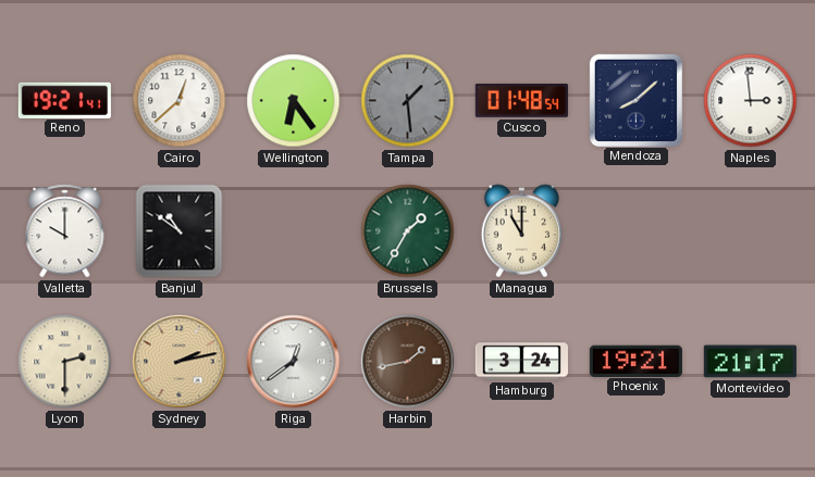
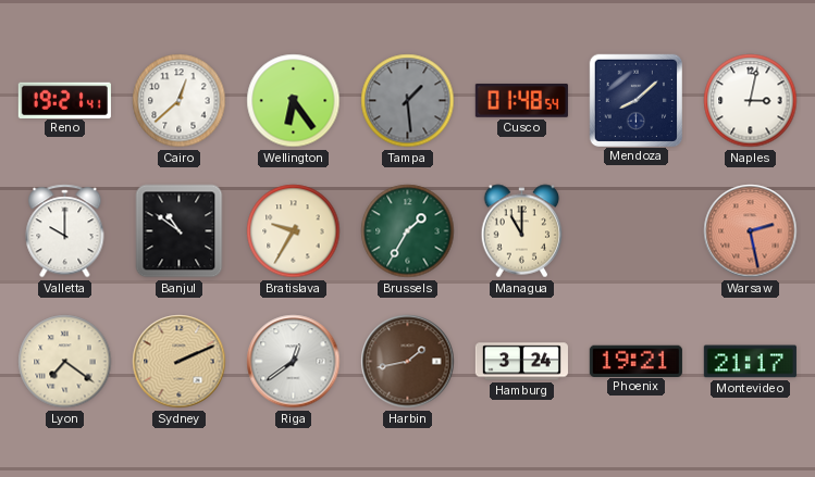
Naples: 2:59 -> 3:02
Bratislava: none -> 9:35
Warsaw: none -> 2:28
Lyon: 2:30 -> 7:21
Sydney: 2:13 -> 2:11
